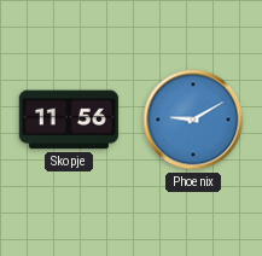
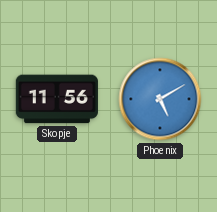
Phoenix: 9:10 -> 5:10
